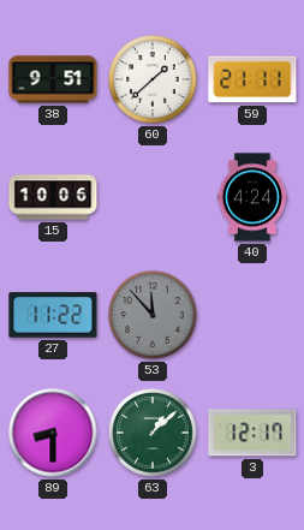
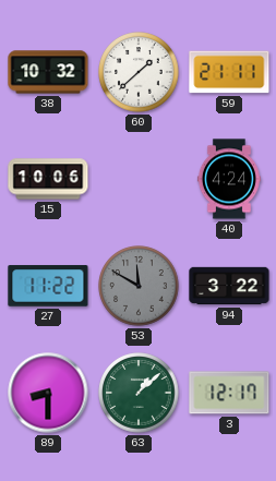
38: 9:51 -> 10:32
53: 11:53 -> 11:50
94: none -> 3:22
